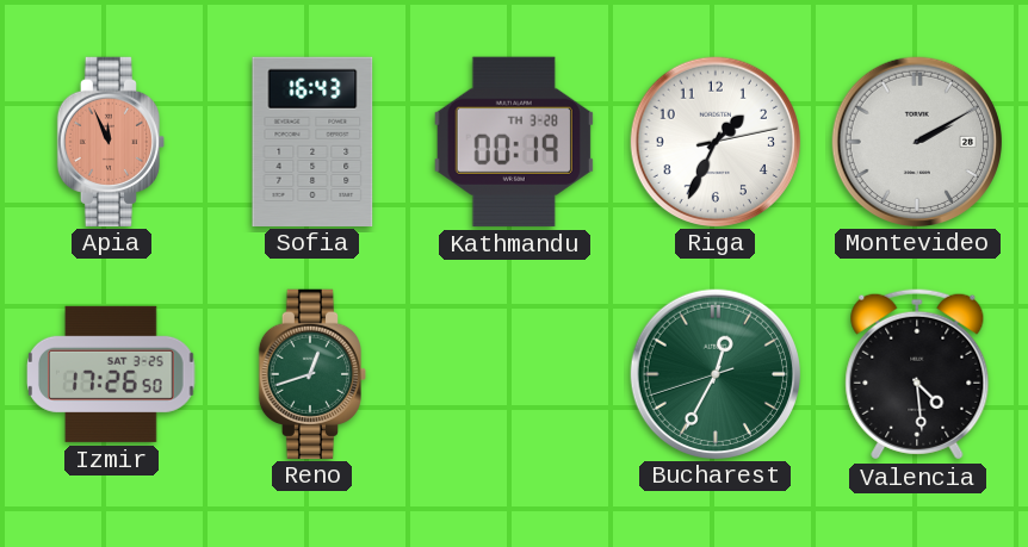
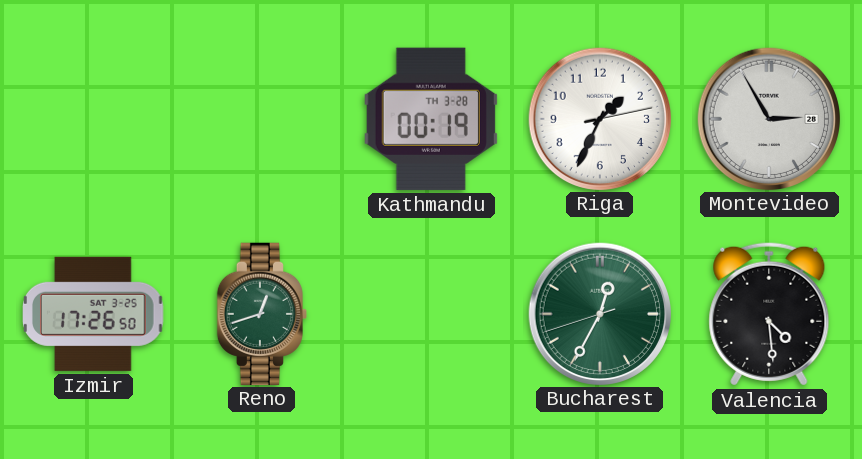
Apia: 11:56 -> none
Sofia: 16:43 -> none
Montevideo: 2:10 -> 2:55
